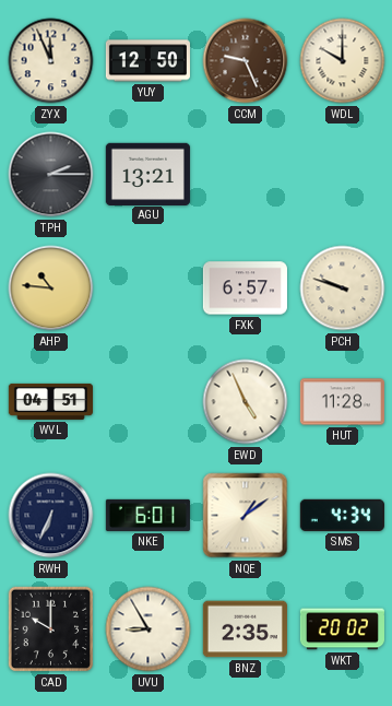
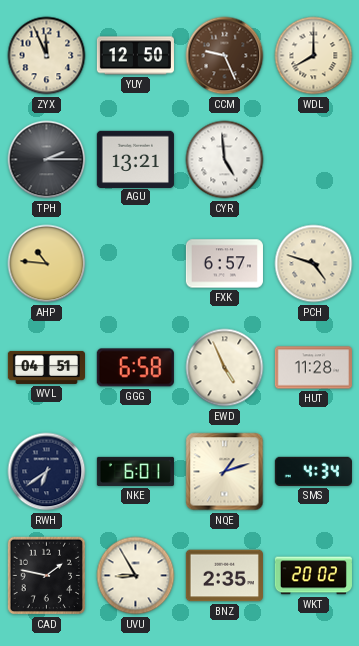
WDL: 10:00 -> 8:00
CYR: none -> 4:59
PCH: 9:48 -> 4:48
GGG: none -> 6:58
RWH: 6:34 -> 6:39
NQE: 1:09 -> 1:12
CAD: 10:00 -> 1:47
